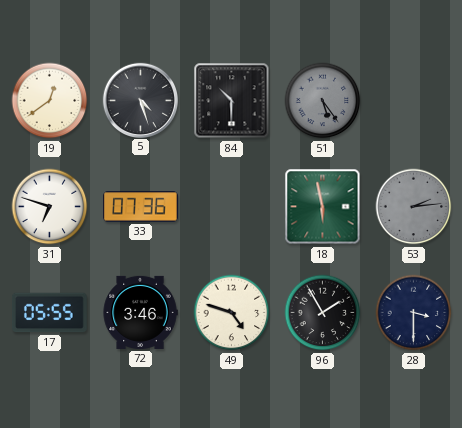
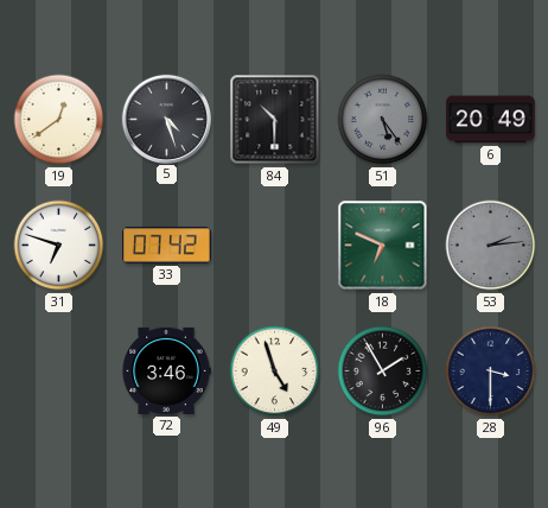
6: none -> 20:49
33: 07:36 -> 07:42
18: 5:58 -> 6:49
17: 05:55 -> none
49: 4:48 -> 4:57
